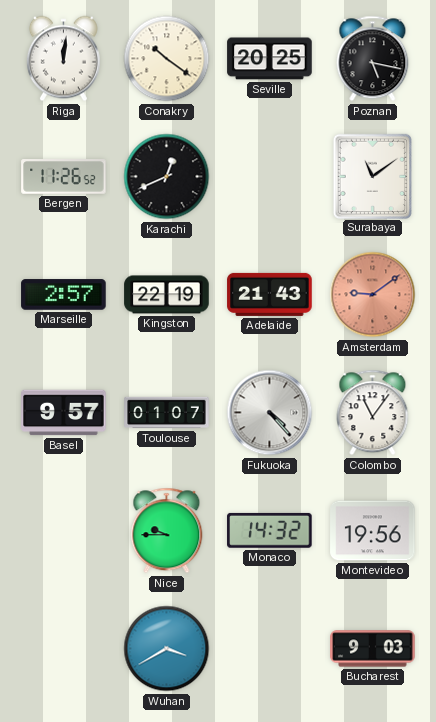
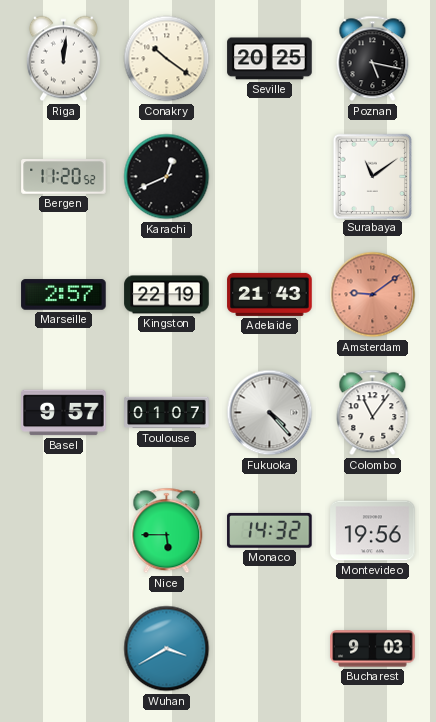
Bergen: 11:26 -> 11:20
Nice: 9:45 -> 5:45
